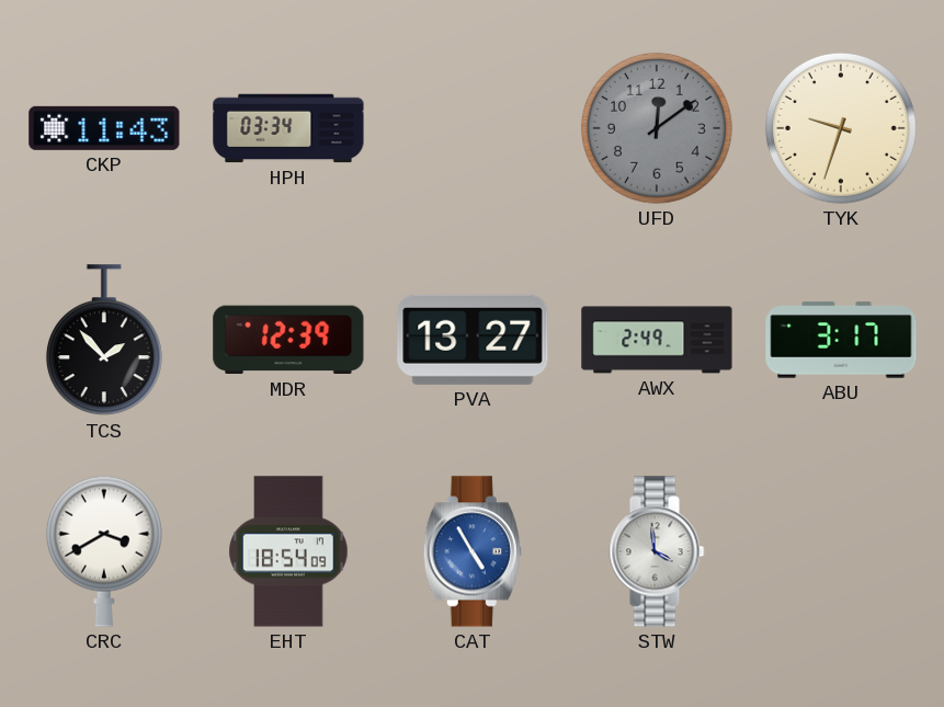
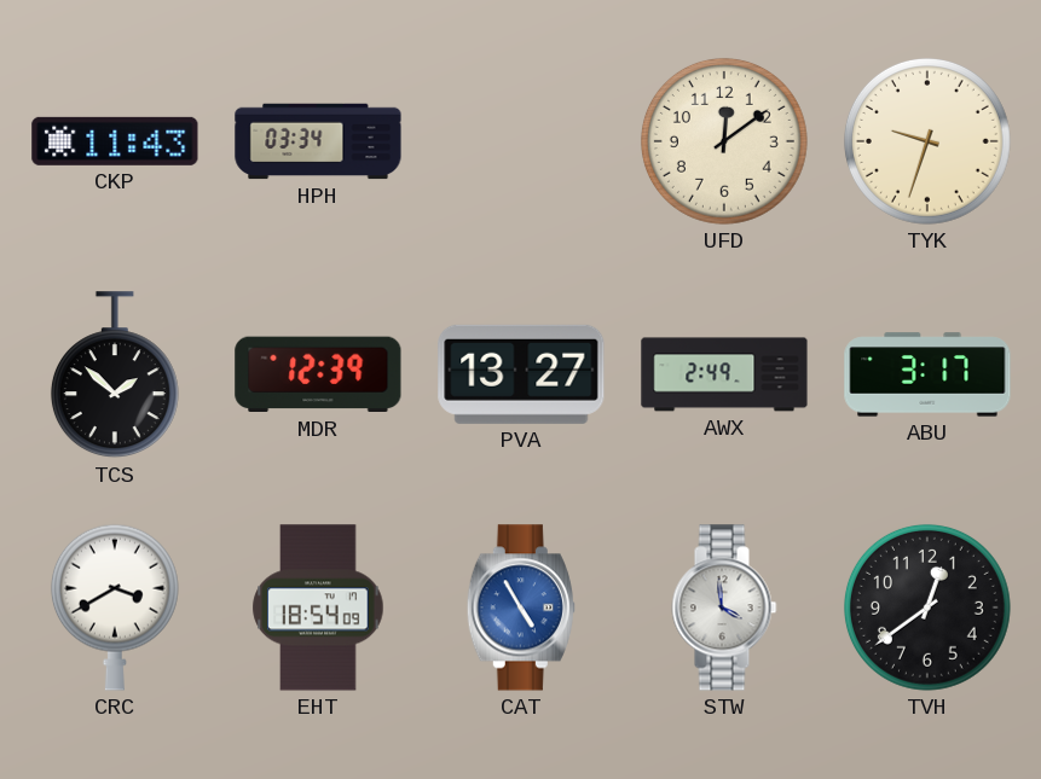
UFD dial: grey -> cream
TCS: 1:53 -> 1:52
TVH: none -> 12:39
